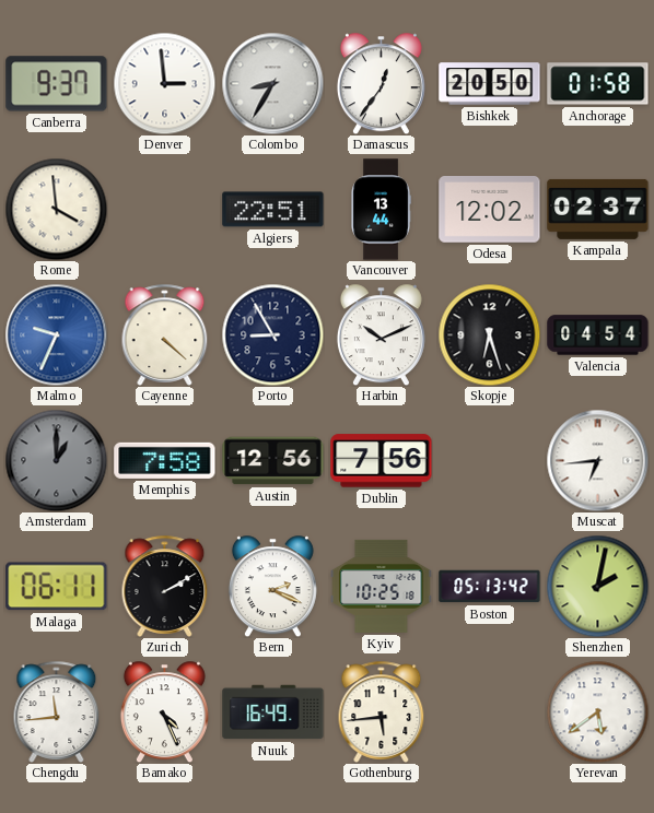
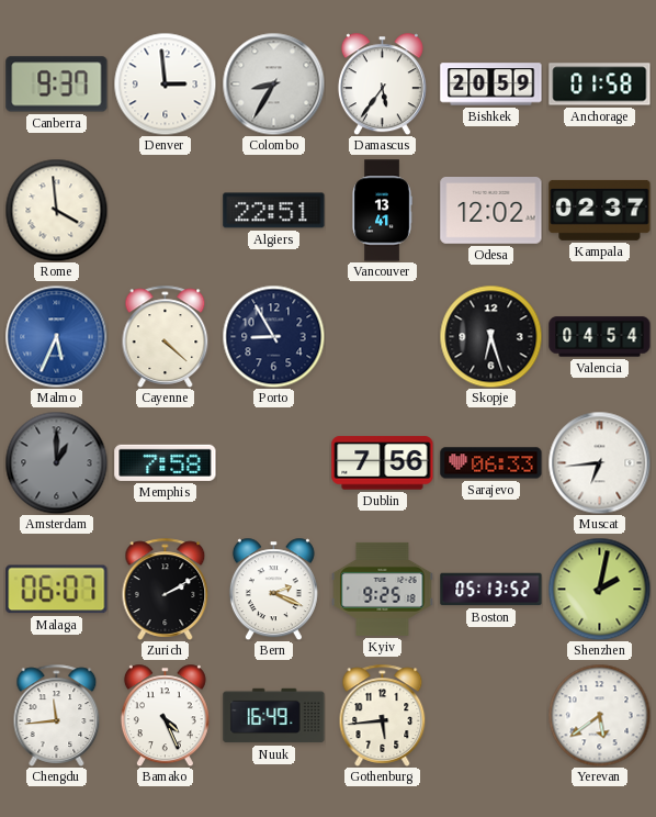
Damascus: 12:36 -> 5:36
Bishkek: 20:50 -> 20:59
Vancouver: 13:44 -> 13:41
Malmo: 9:34 -> 5:34
Harbin: 10:11 -> none
Austin: 12:56 -> none
Sarajevo: none -> 06:33
Malaga: 06:11 -> 06:07
Kyiv: 10:25 -> 9:25
Boston: 05:13:42 -> 05:13:52
